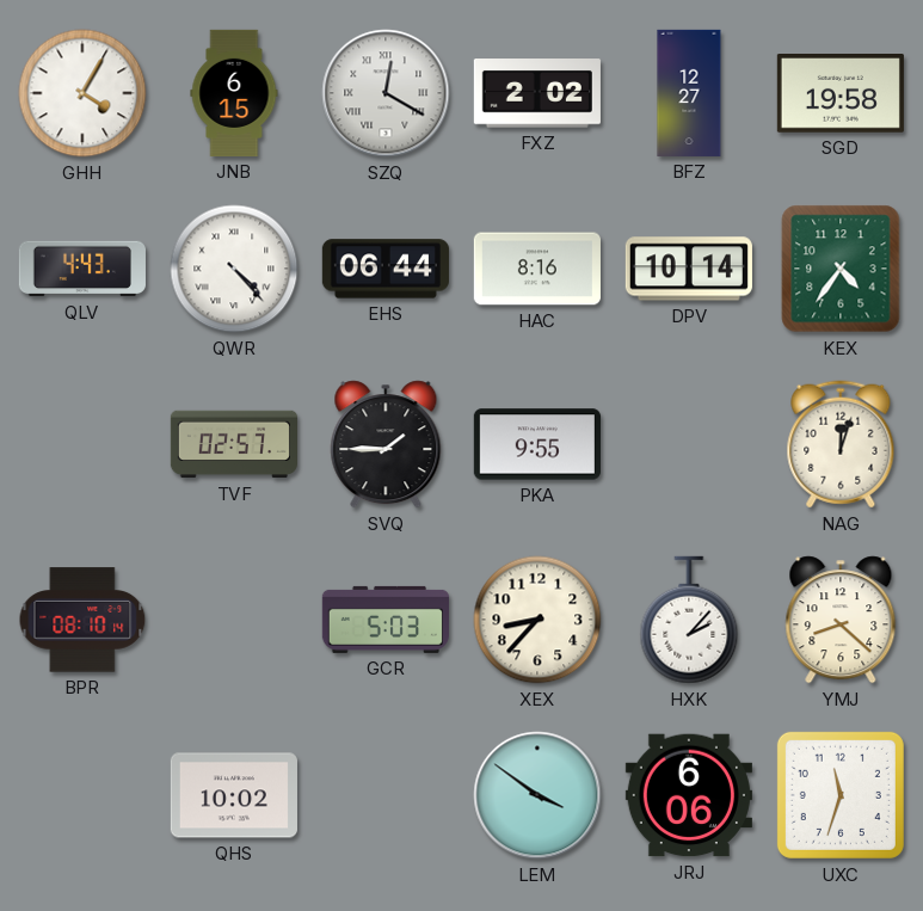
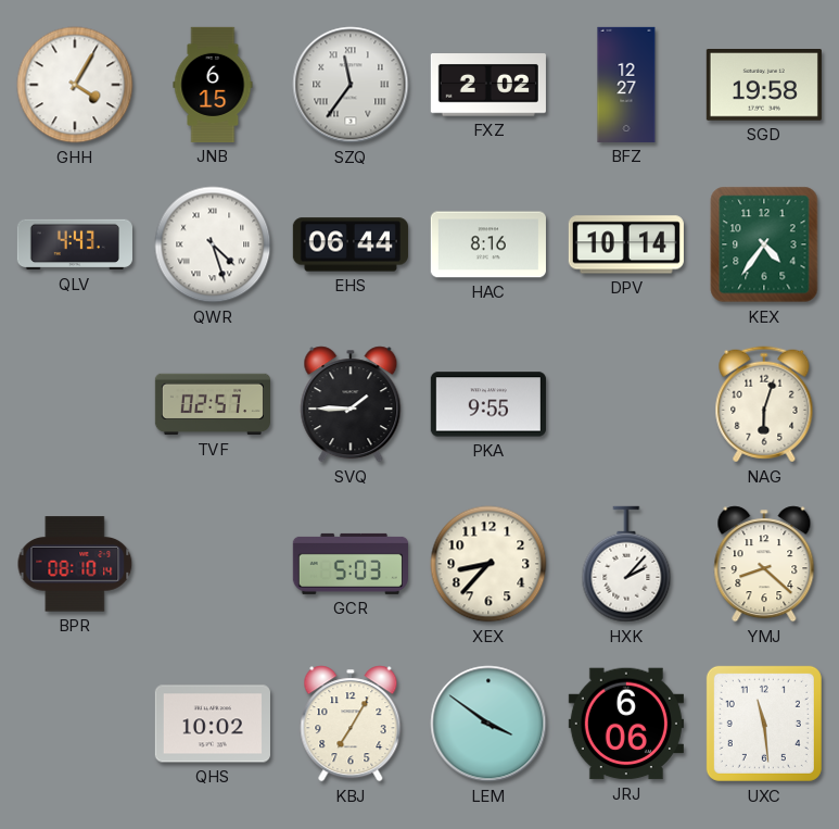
SZQ: 12:20 -> 11:36
QWR: 4:23 -> 4:27
NAG: 12:03 -> 6:03
KBJ: none -> 7:05
UXC: 11:33 -> 11:29
